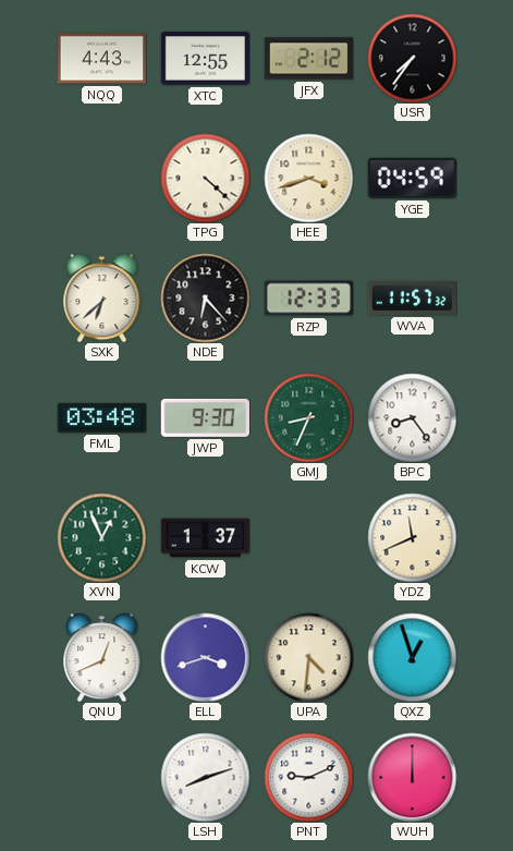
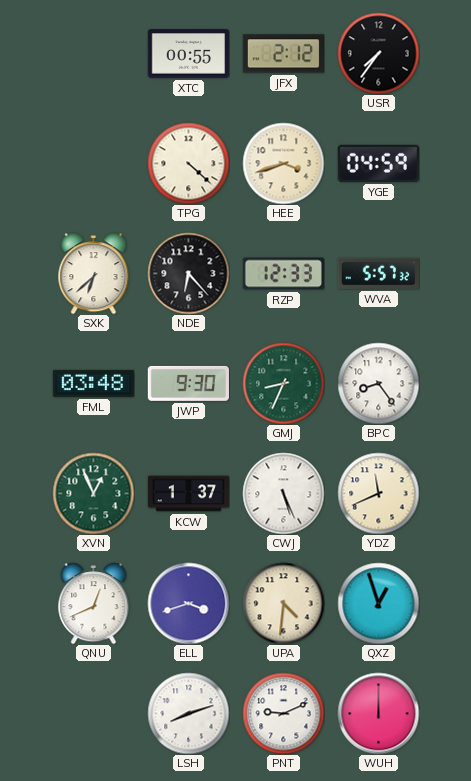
NQQ: 4:43 -> none
XTC: 12:55 -> 00:55
WVA: 11:57 -> 5:57
CWJ: none -> 5:26
